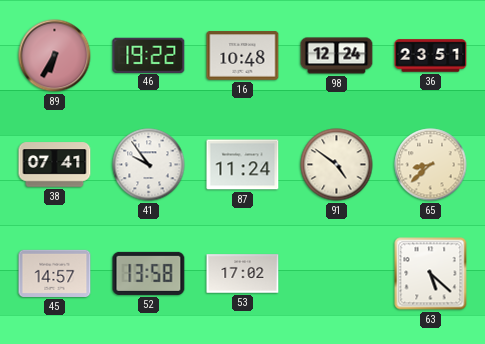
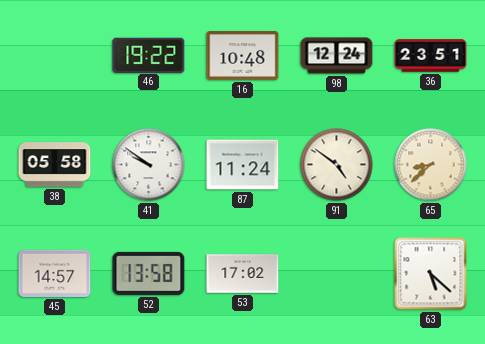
89: 6:35 -> none
38: 07:41 -> 05:58
41: 9:54 -> 9:51
